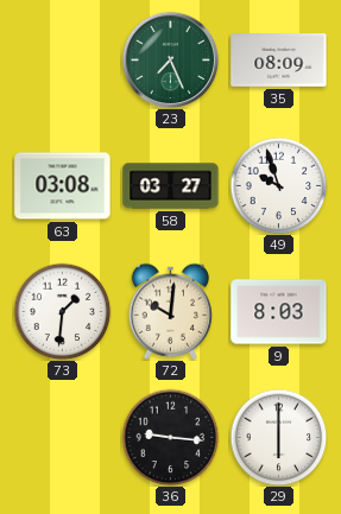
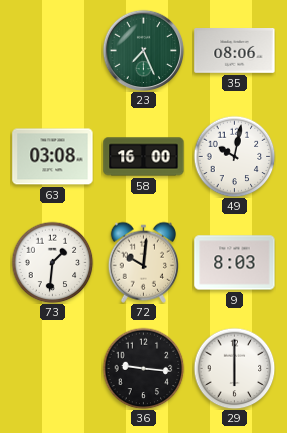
35: 08:09 -> 08:06
58: 03:27 -> 16:00
49: 9:57 -> 10:02
